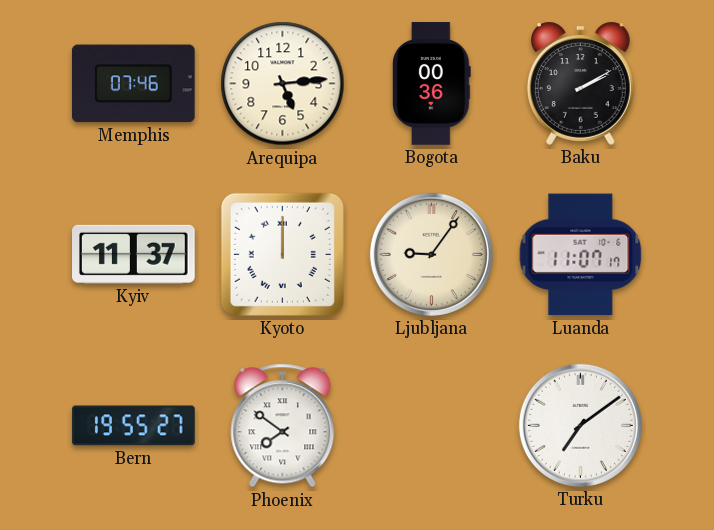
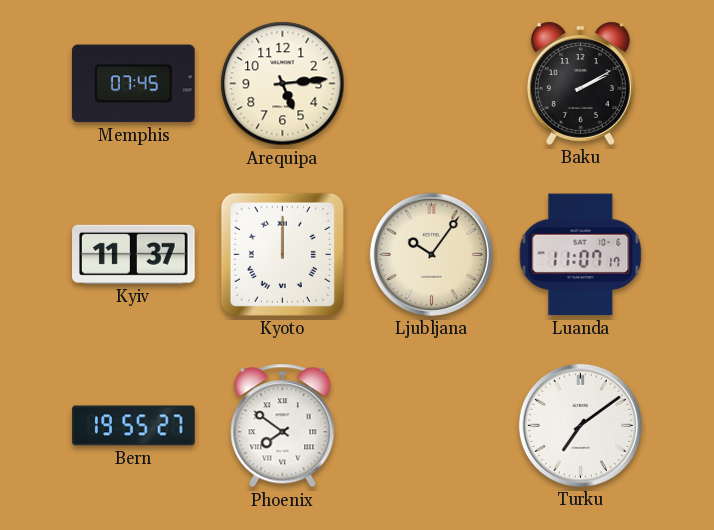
Memphis: 07:46 -> 07:45
Bogota: 00:36 -> none
Ljubljana: 9:06 -> 10:06
